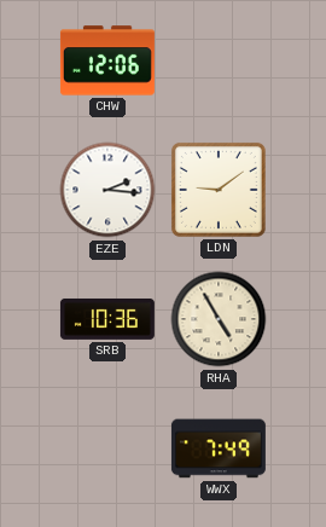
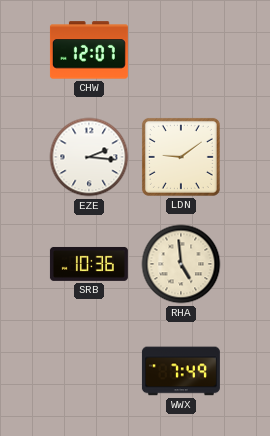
CHW: 12:06 -> 12:07
RHA: 4:55 -> 4:59
